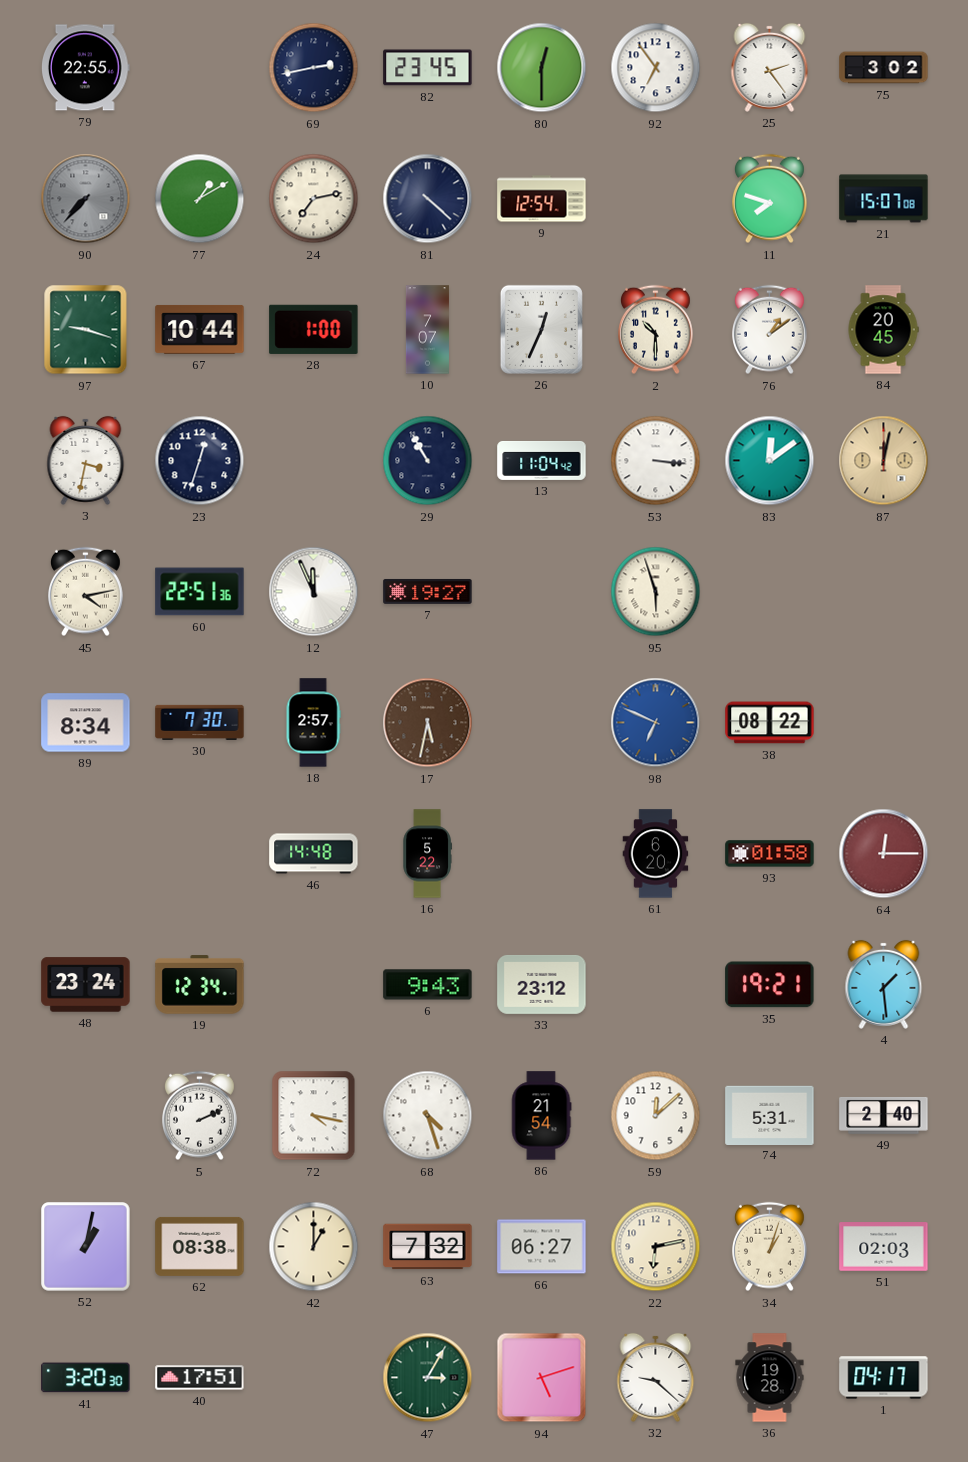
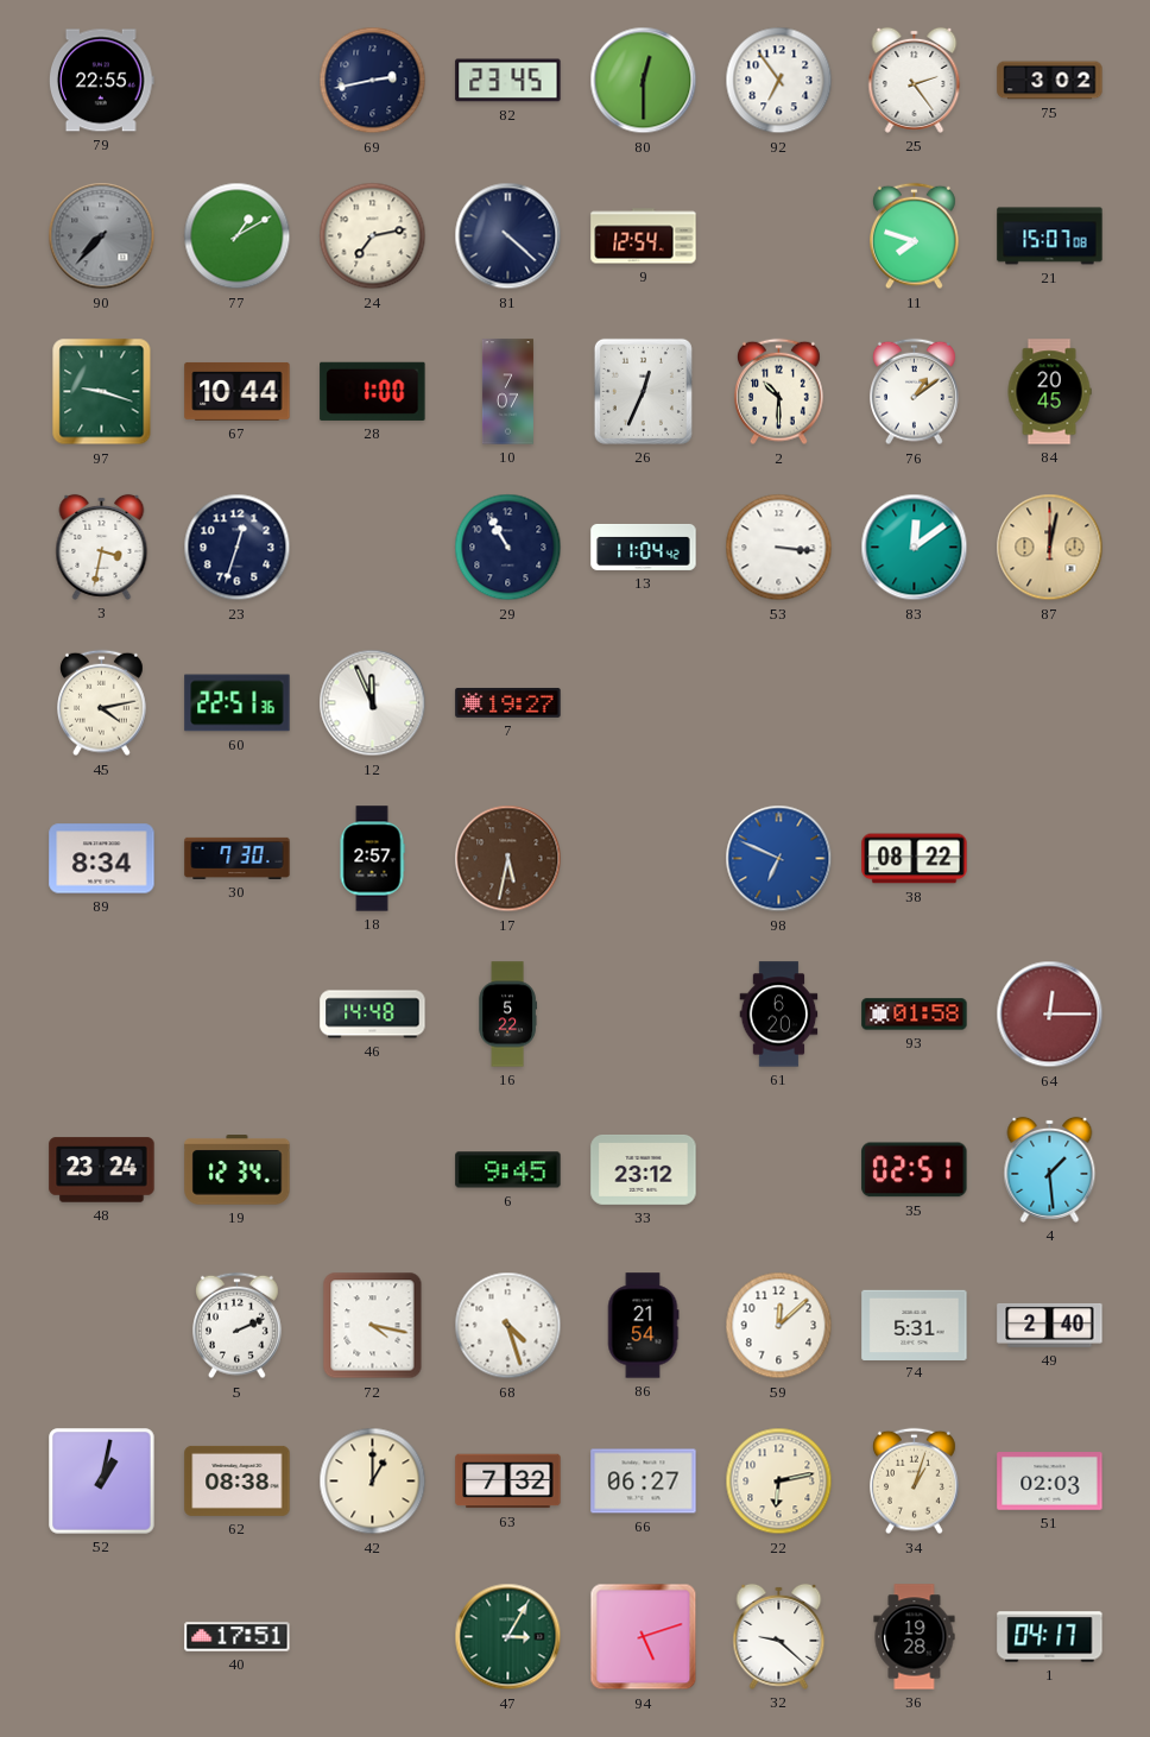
95: 5:57 -> none
6: 9:43 -> 9:45
35: 19:21 -> 02:51
41: 3:20 -> none
